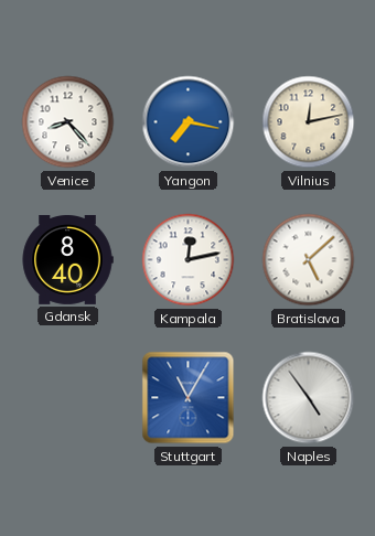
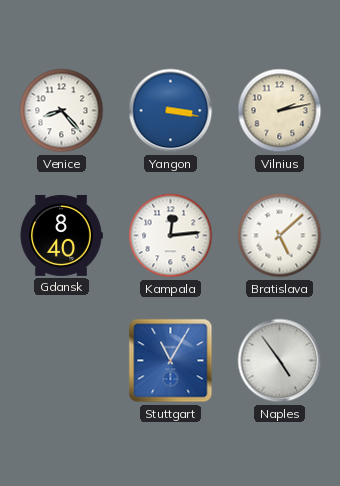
Yangon: 7:17 -> 3:17
Vilnius: 12:13 -> 2:13
Kampala: 12:13 -> 12:14
